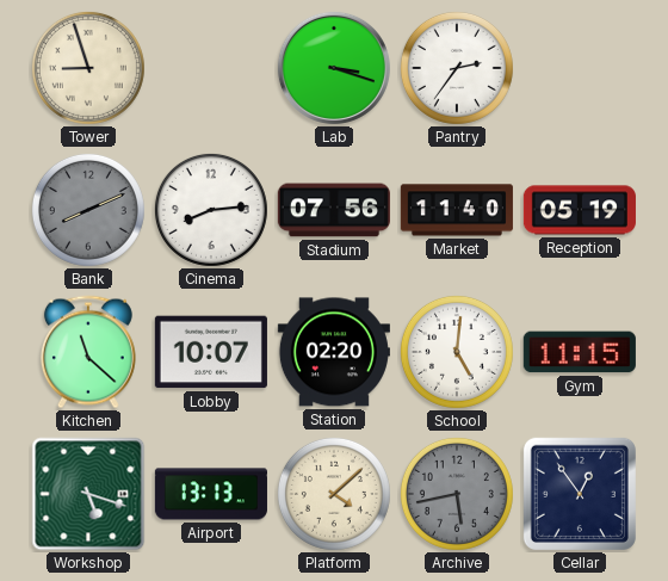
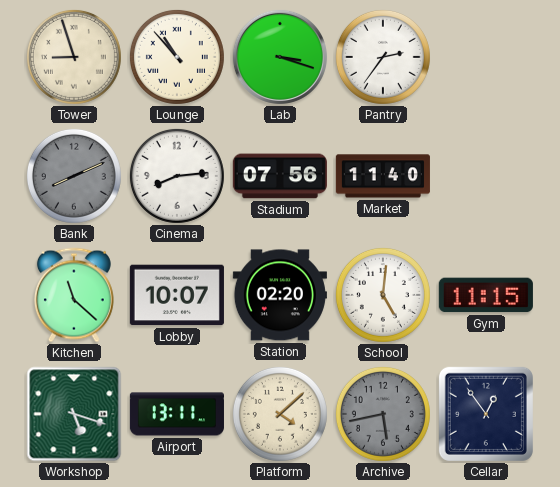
Lounge: none -> 10:53
Reception: 05:19 -> none
Airport: 13:13 -> 13:11
